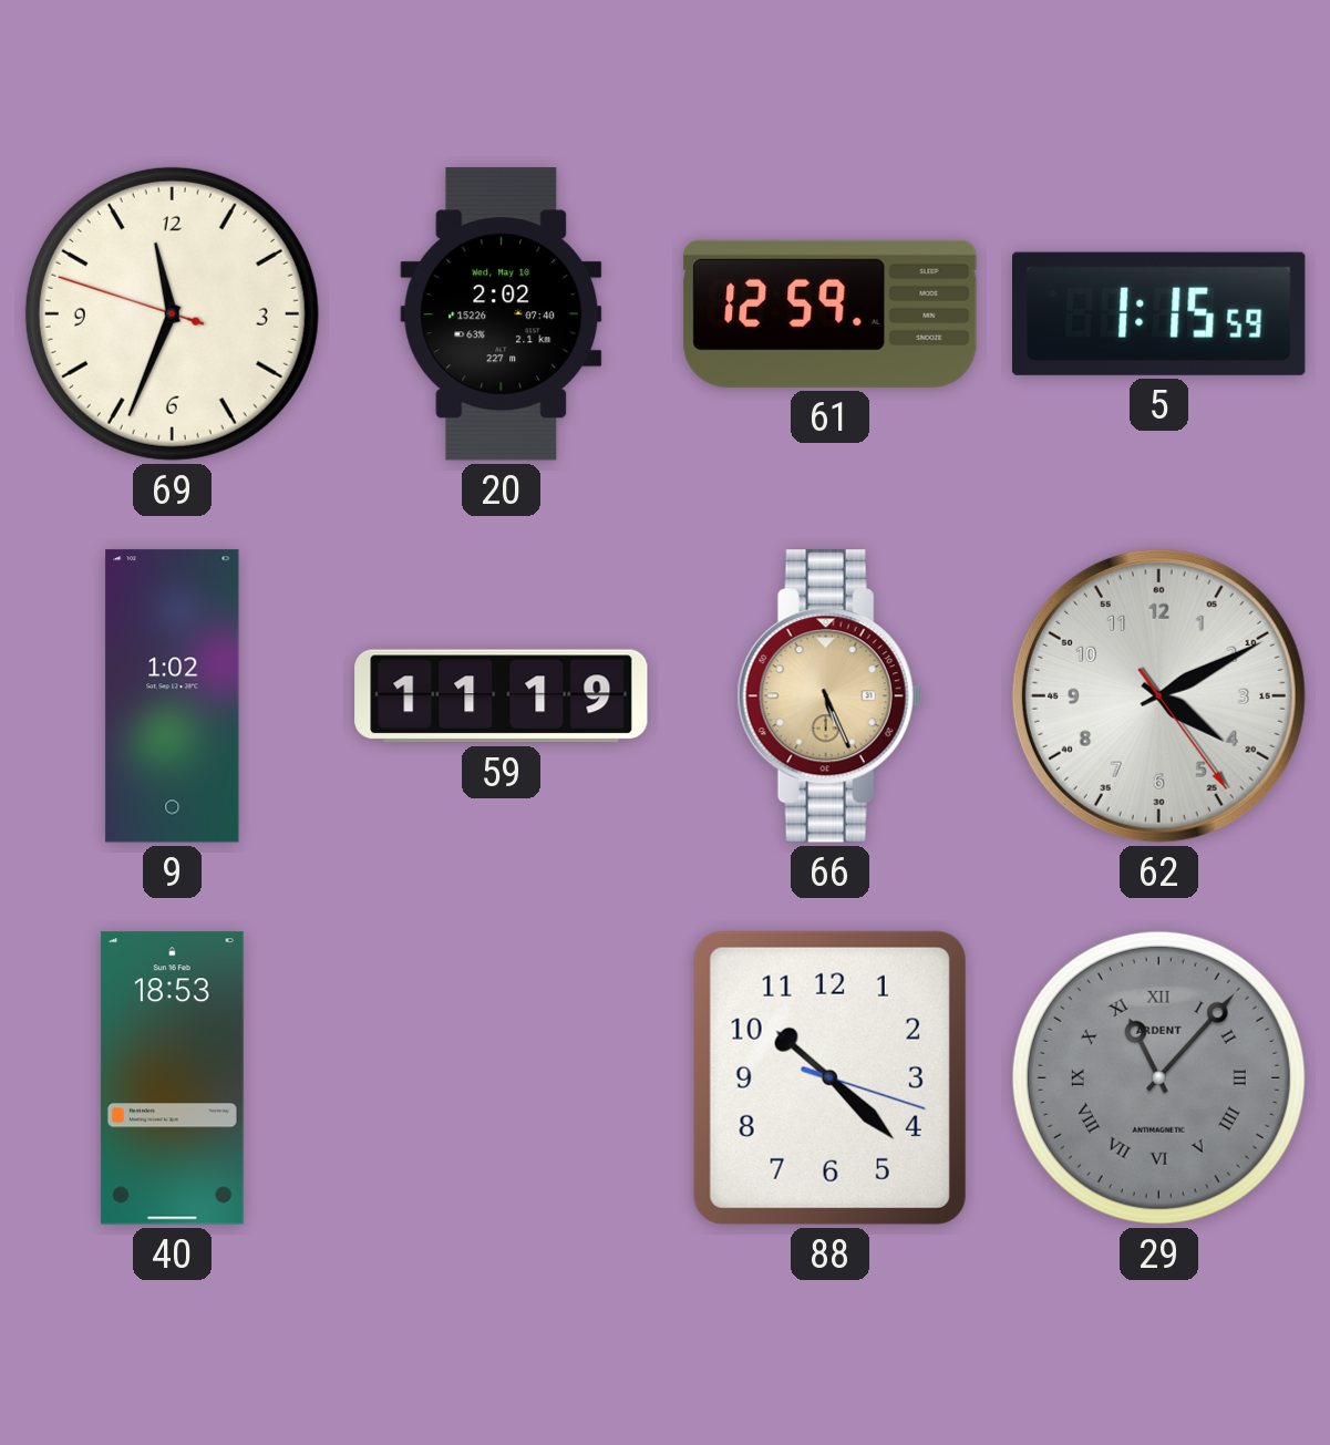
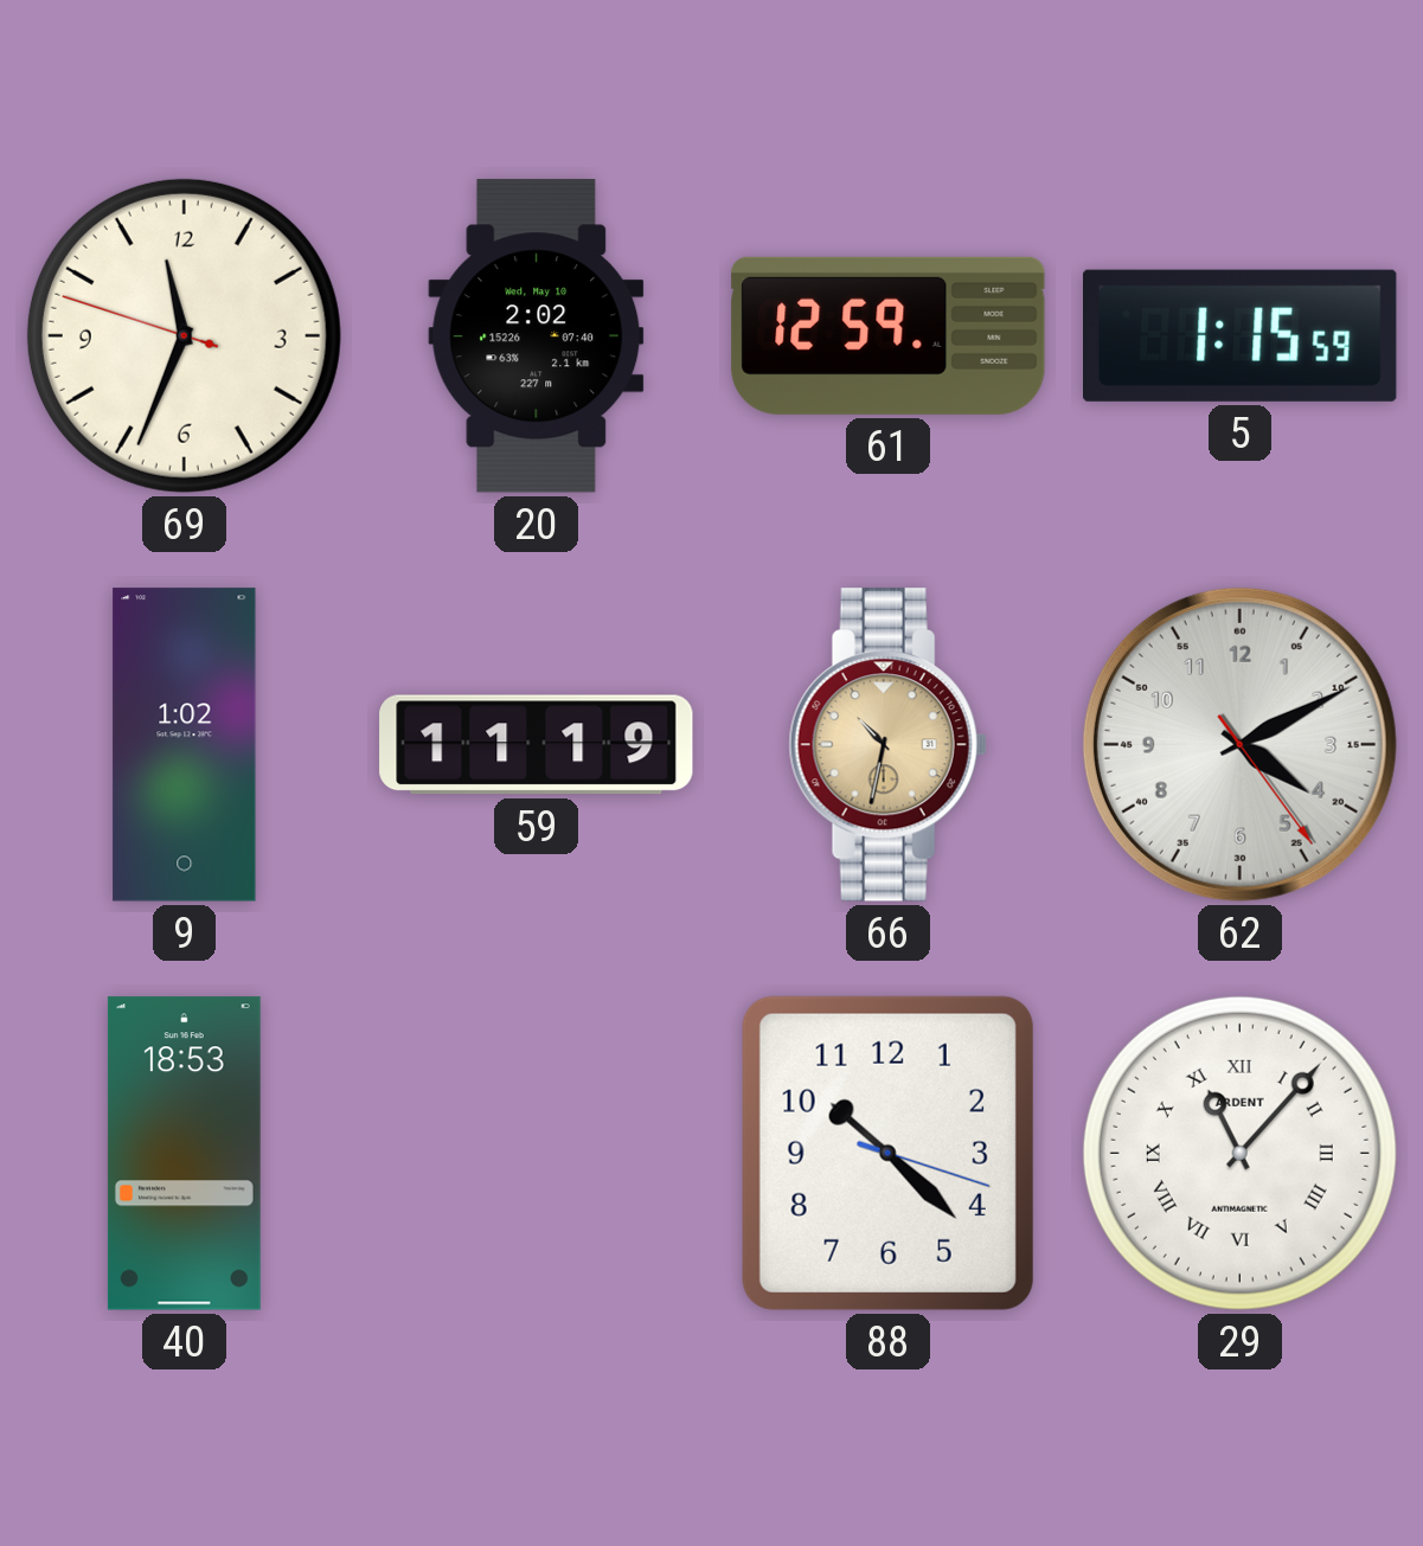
66: 5:26 -> 10:32
29 dial: grey -> white
